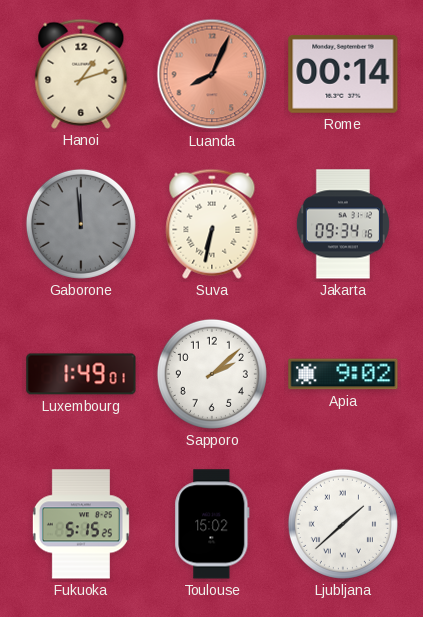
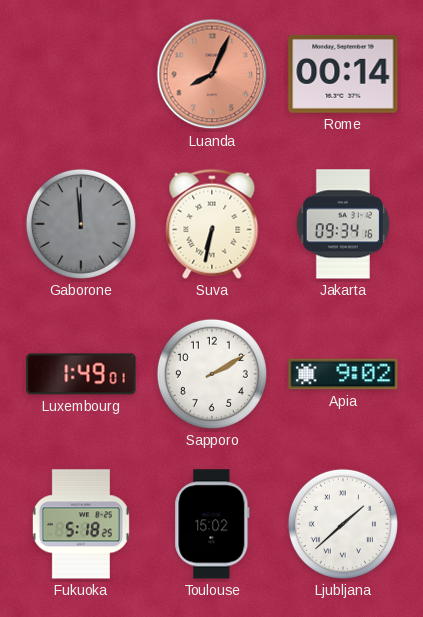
Hanoi: 1:12 -> none
Sapporo: 2:08 -> 2:10
Fukuoka: 5:15 -> 5:18
